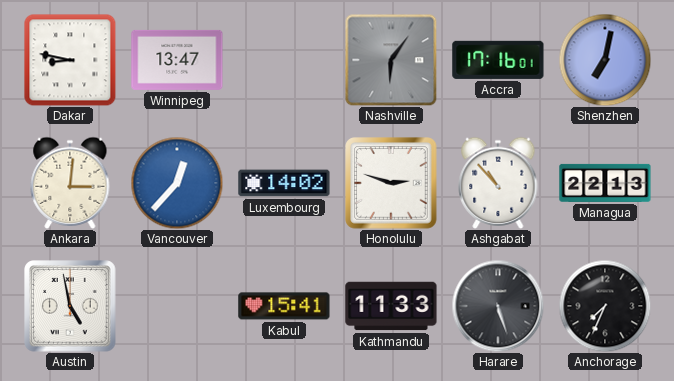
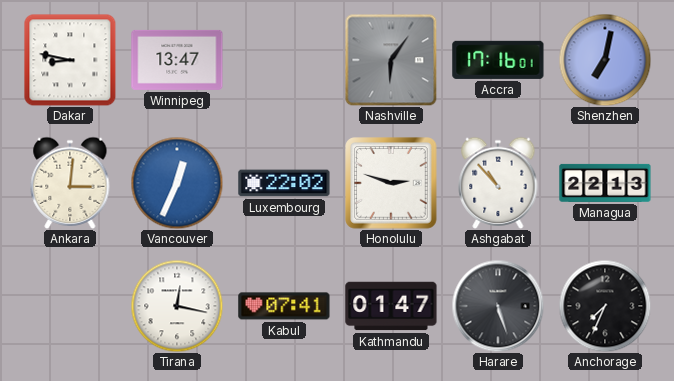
Vancouver: 12:37 -> 12:34
Luxembourg: 14:02 -> 22:02
Austin: 4:58 -> none
Tirana: none -> 12:17
Kabul: 15:41 -> 07:41
Kathmandu: 11:33 -> 01:47
